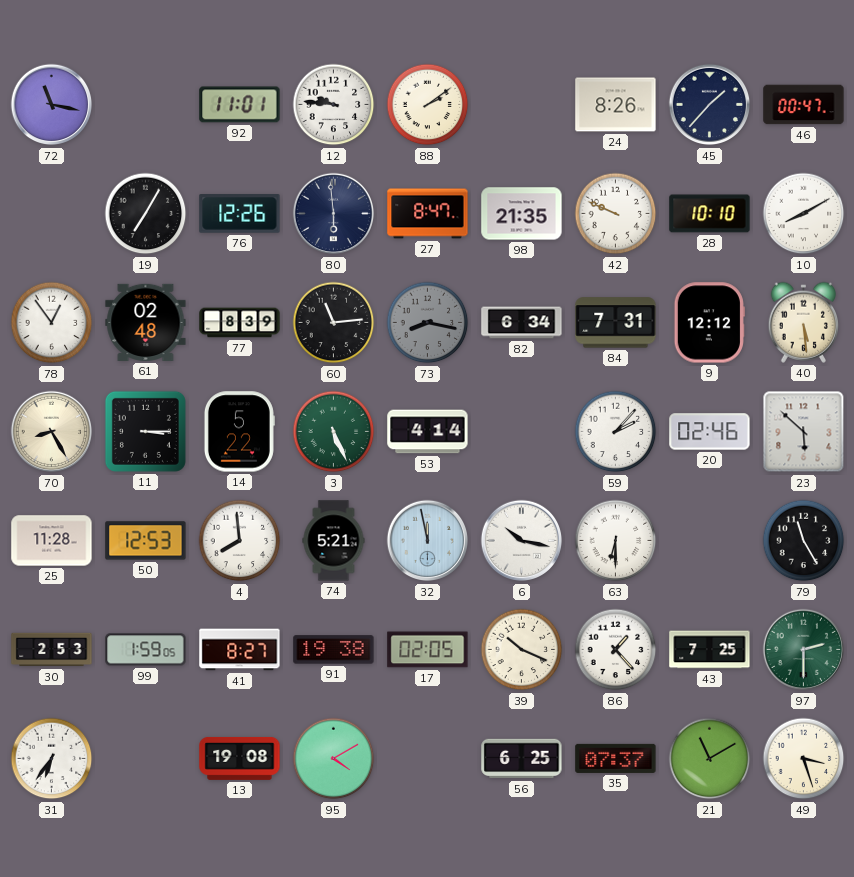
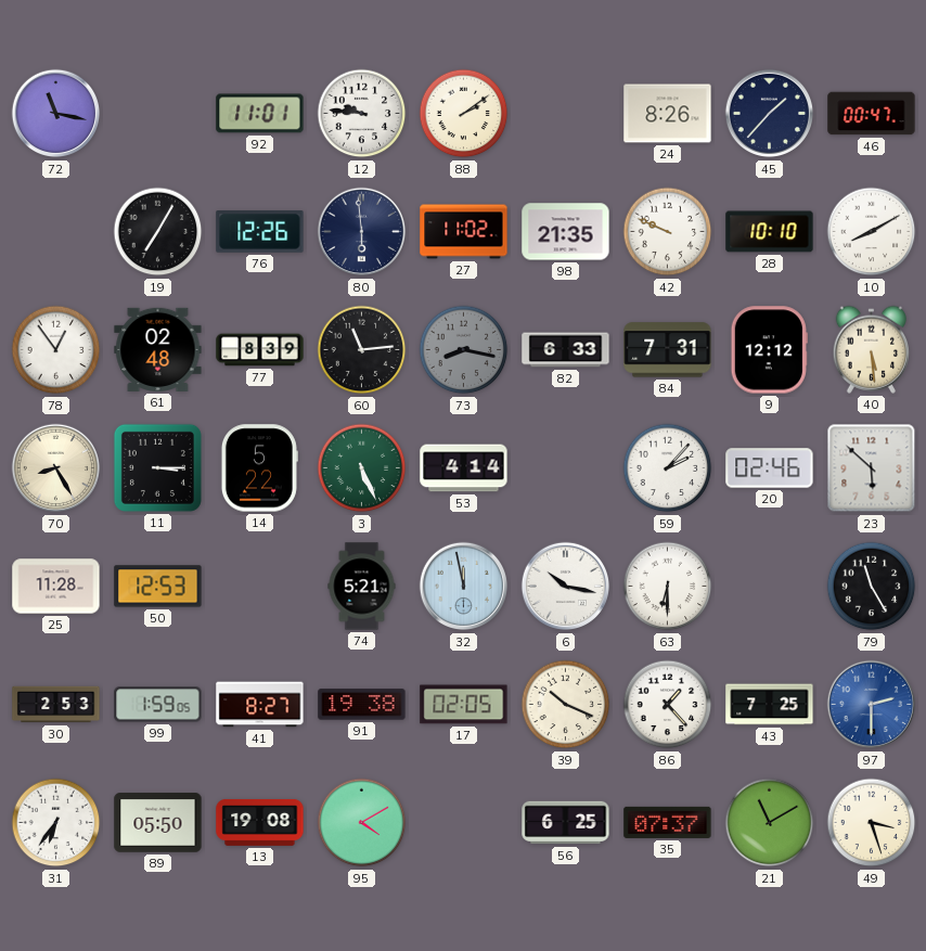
27: 8:47 -> 11:02
82: 6:34 -> 6:33
4: 7:59 -> none
97 dial: green -> blue
89: none -> 05:50
